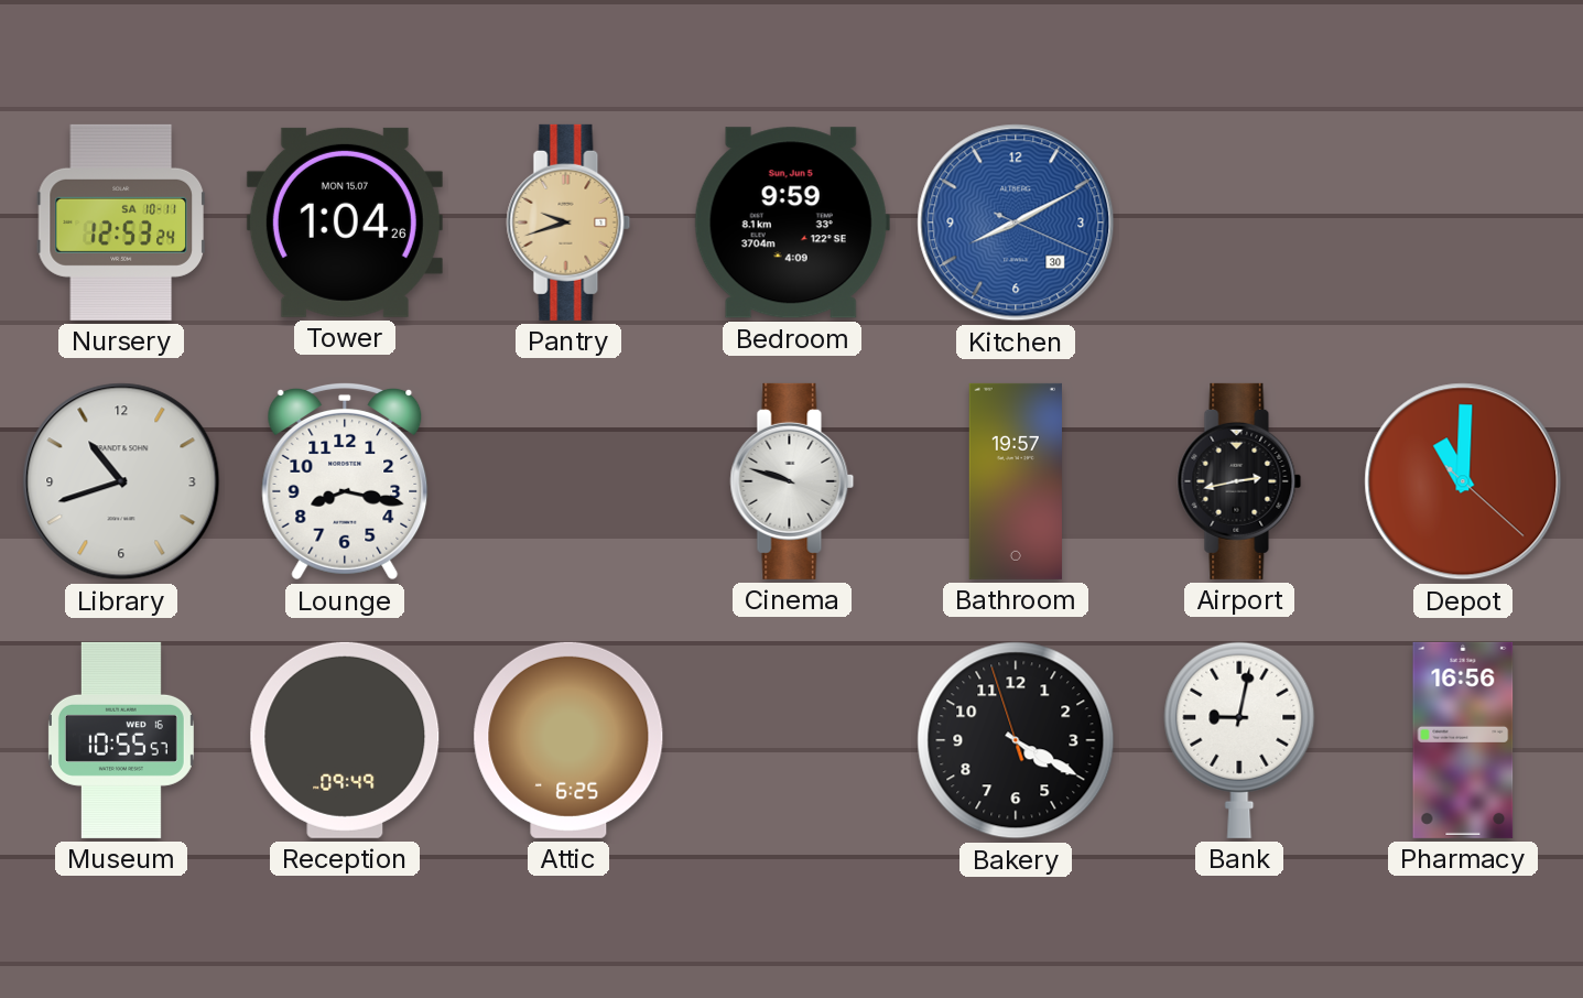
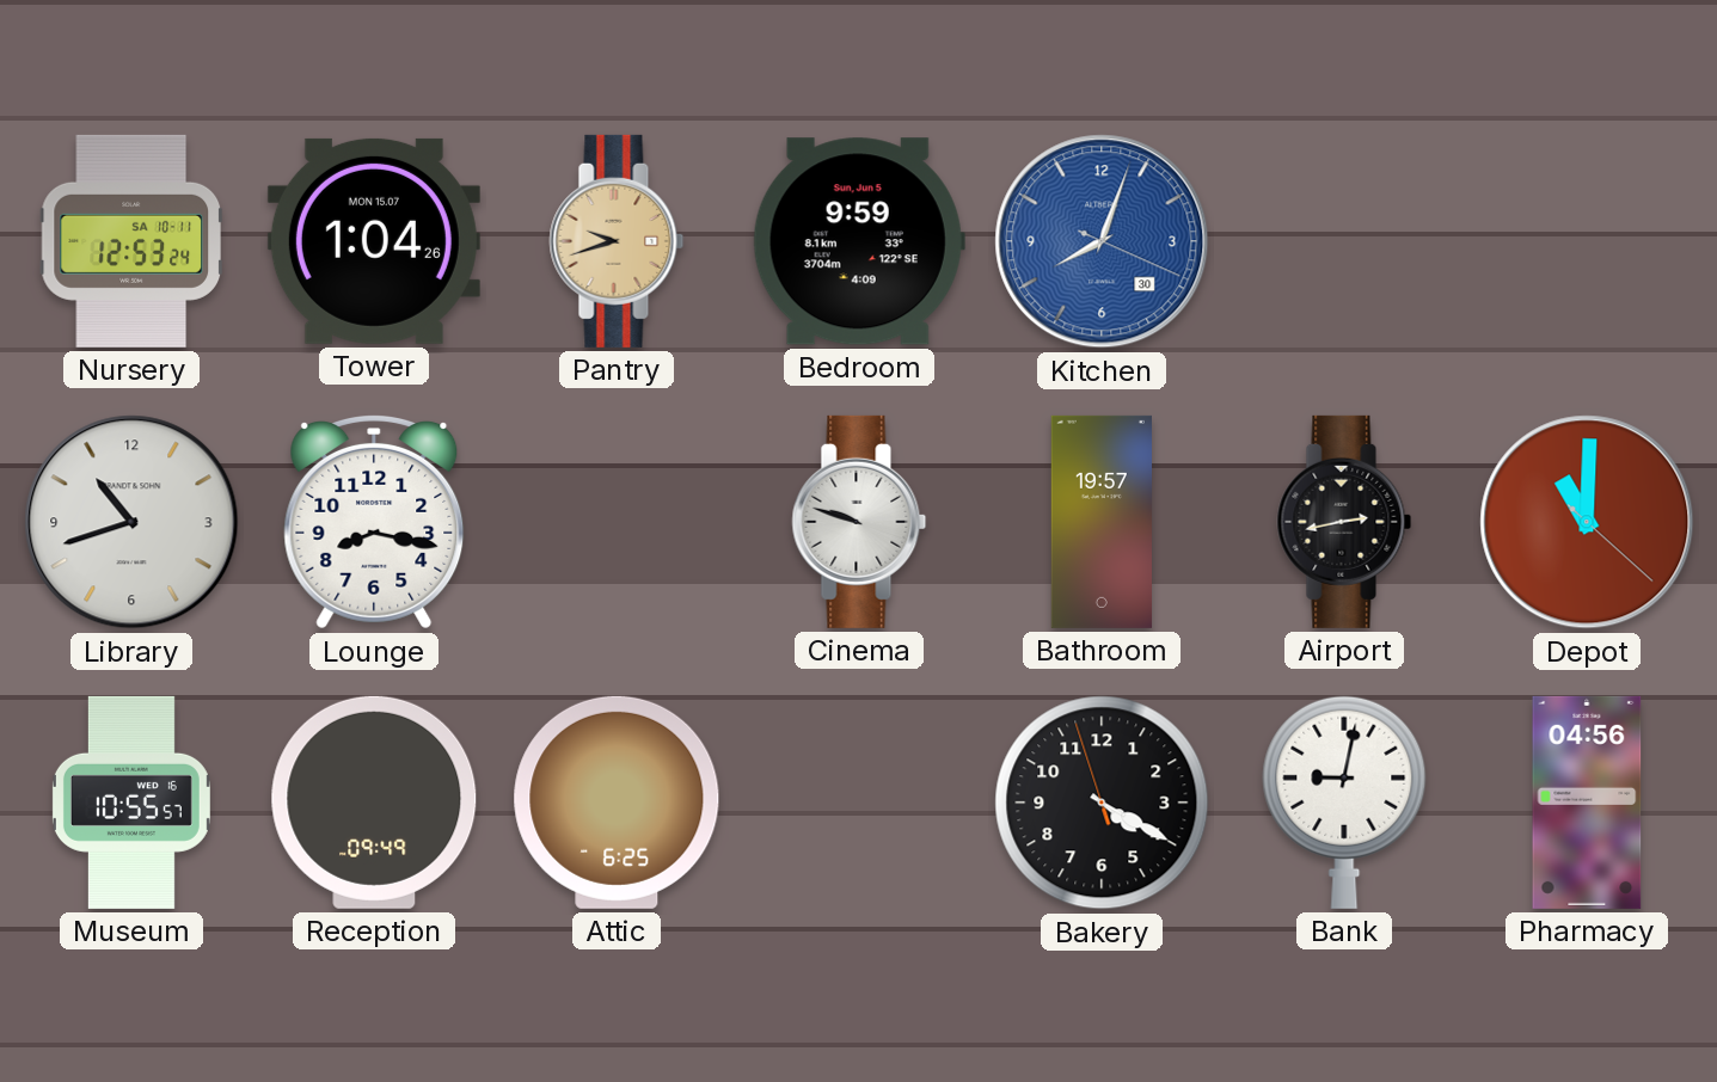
Kitchen: 8:10 -> 8:03
Pharmacy: 16:56 -> 04:56
